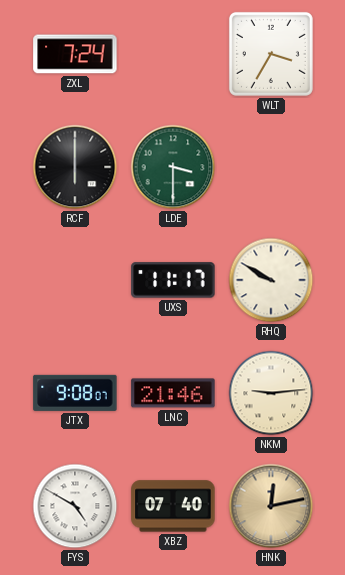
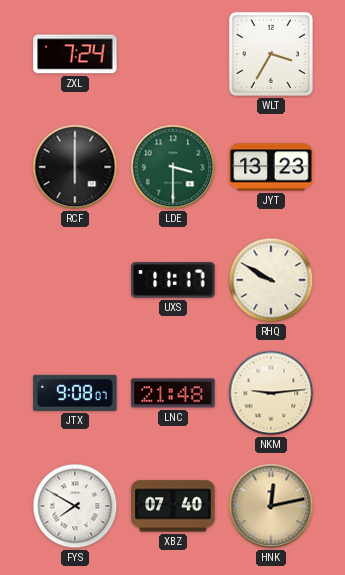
JYT: none -> 13:23
LNC: 21:46 -> 21:48
FYS: 4:50 -> 7:50
